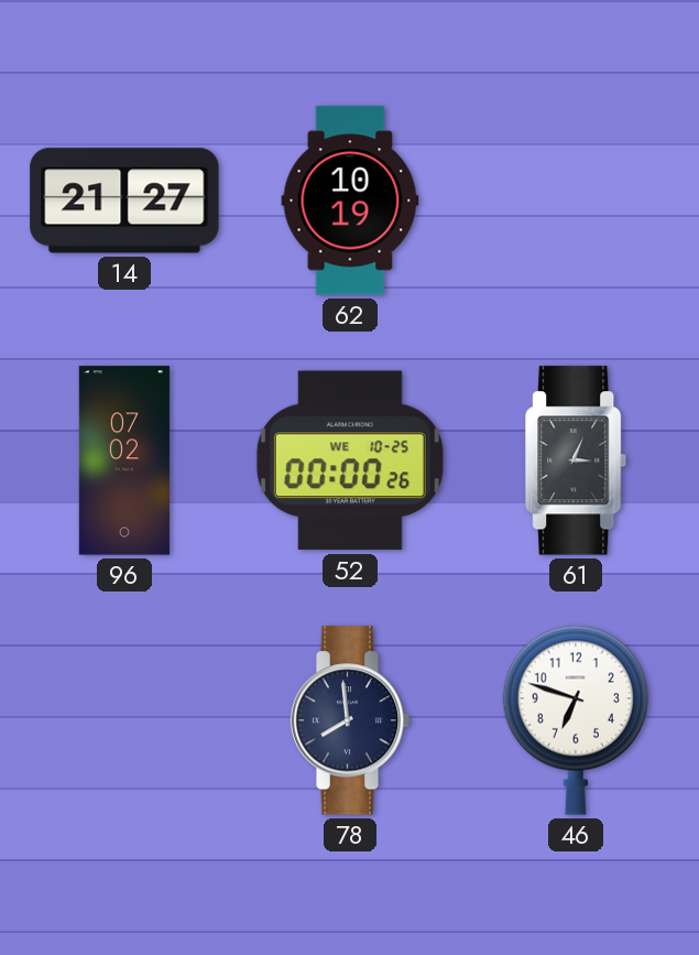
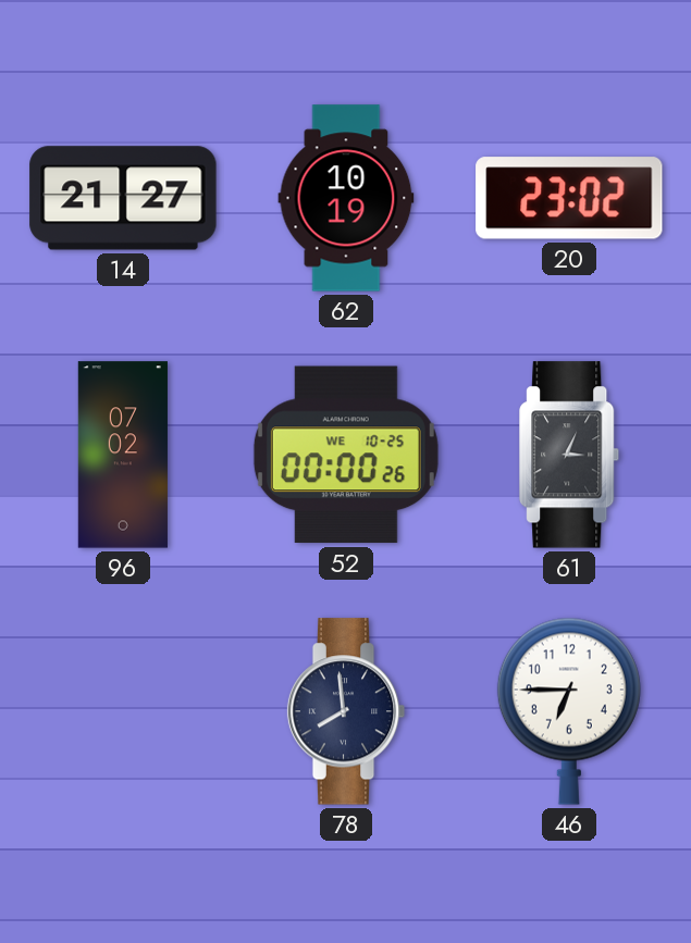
20: none -> 23:02
46: 6:48 -> 6:45
